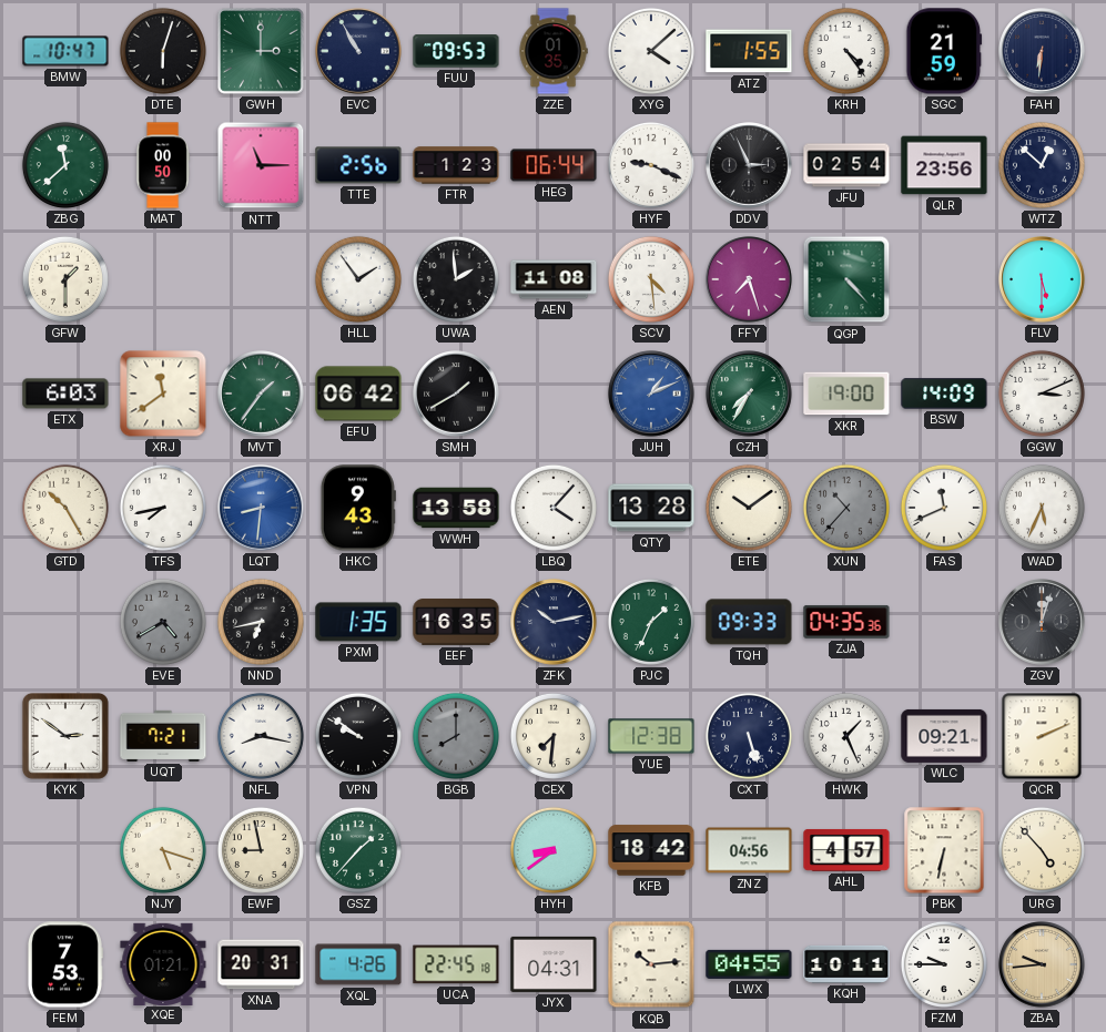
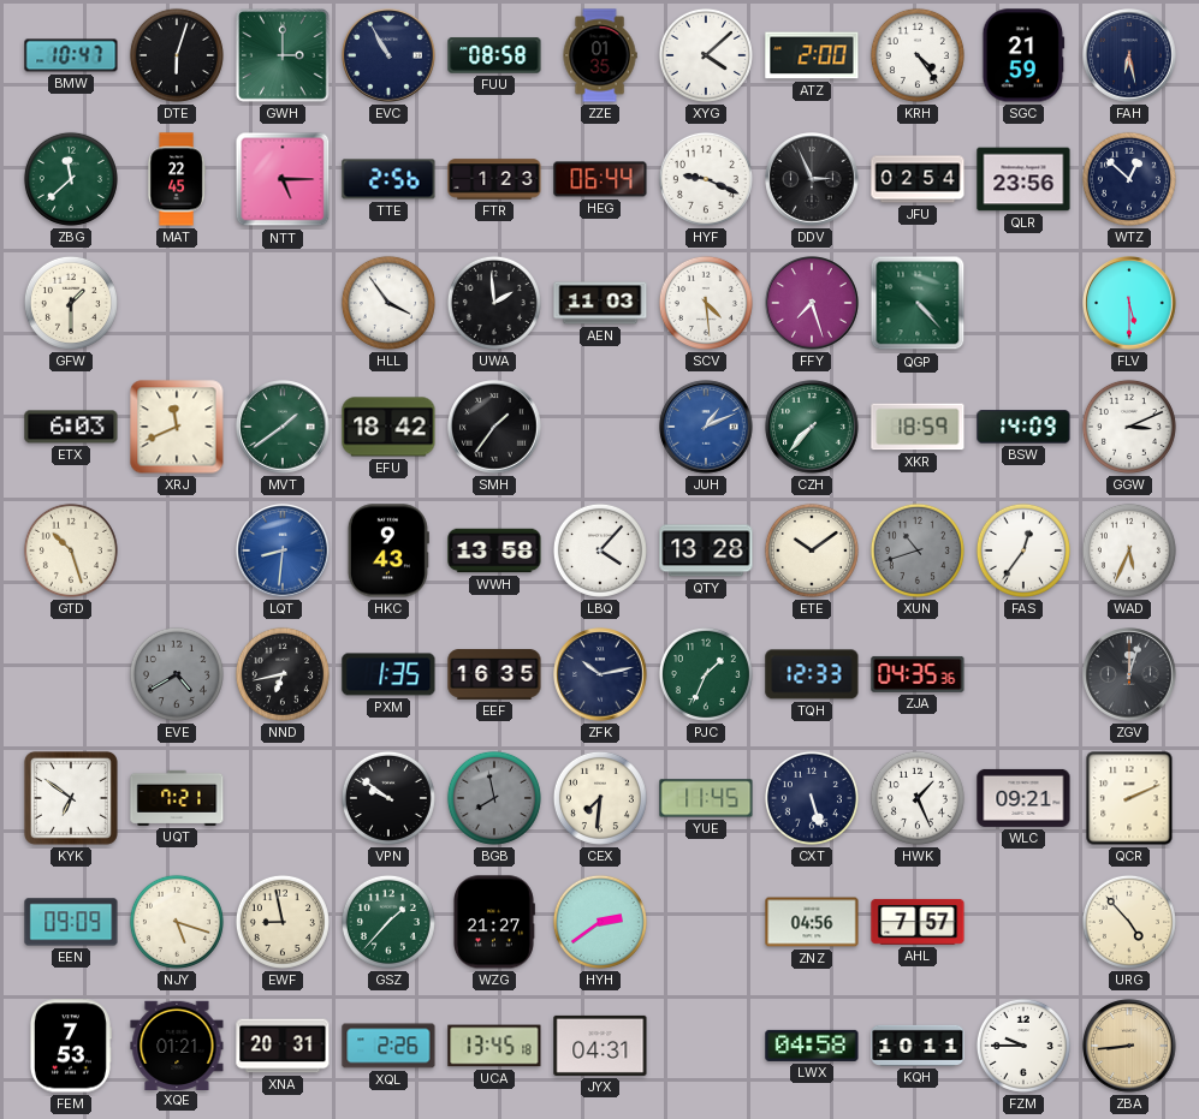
FUU: 09:53 -> 08:58
ATZ: 1:55 -> 2:00
FAH: 6:31 -> 6:28
MAT: 00:50 -> 22:45
NTT: 11:15 -> 5:15
HLL: 1:54 -> 3:54
AEN: 11:08 -> 11:03
XRJ: 11:39 -> 11:41
MVT: 1:36 -> 1:39
EFU: 06:42 -> 18:42
SMH: 1:40 -> 1:36
CZH: 7:35 -> 7:37
XKR: 19:00 -> 18:59
GTD: 10:25 -> 10:27
TFS: 7:43 -> none
XUN: 10:37 -> 10:42
FAS: 11:41 -> 12:36
TQH: 09:33 -> 12:33
KYK: 2:51 -> 6:51
NFL: 8:17 -> none
BGB: 8:00 -> 7:58
YUE: 12:38 -> 11:45
EEN: none -> 09:09
WZG: none -> 21:27
HYH: 8:39 -> 2:39
KFB: 18:42 -> none
AHL: 4:57 -> 7:57
PBK: 6:32 -> none
XQL: 4:26 -> 2:26
UCA: 22:45 -> 13:45
KQB: 10:14 -> none
LWX: 04:55 -> 04:58
ZBA: 9:44 -> 8:44
